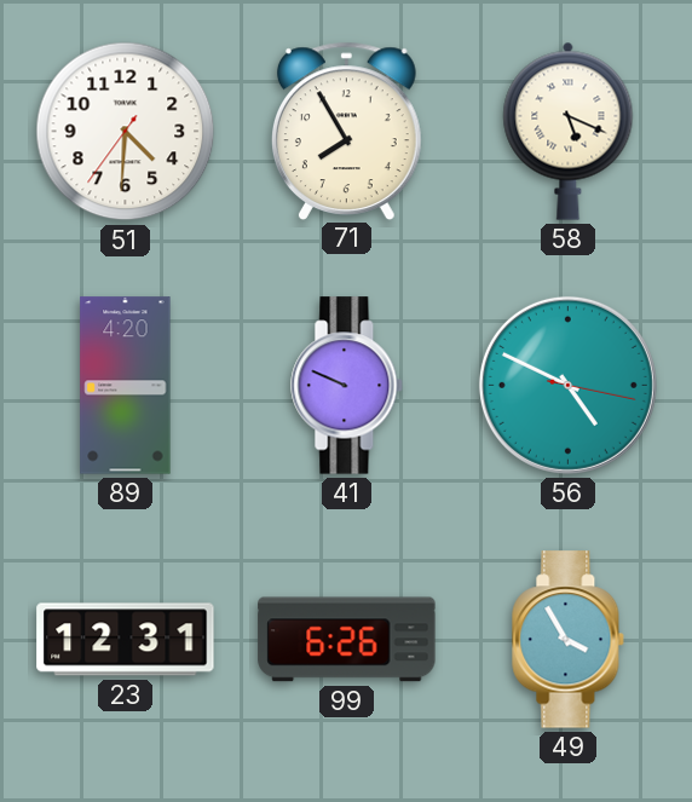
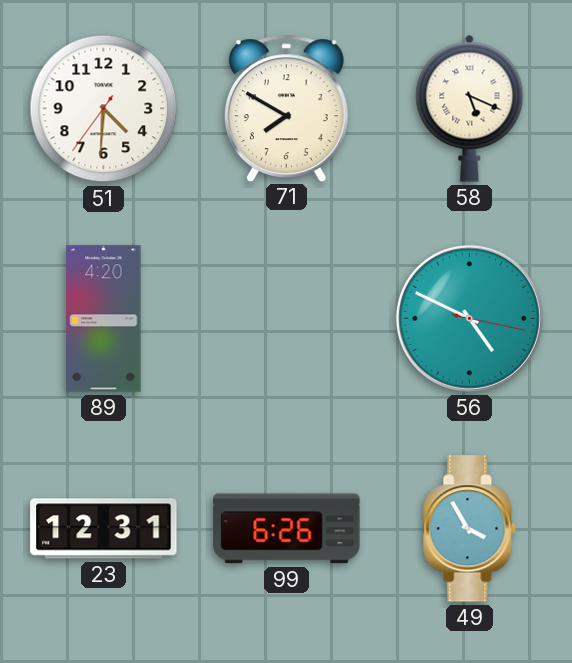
71: 7:55 -> 7:50
41: 9:49 -> none
